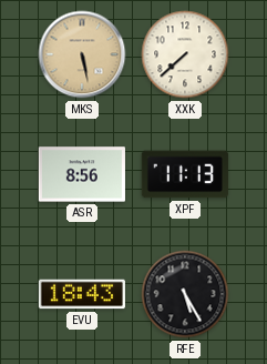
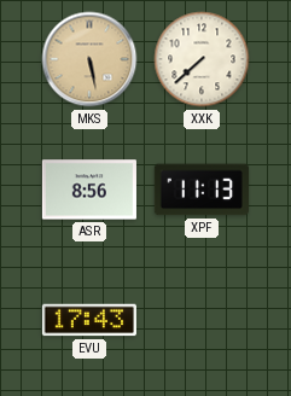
EVU: 18:43 -> 17:43
RFE: 5:25 -> none
